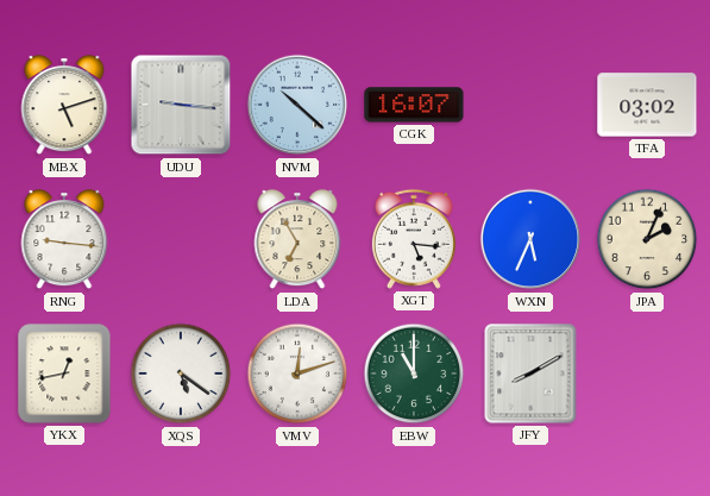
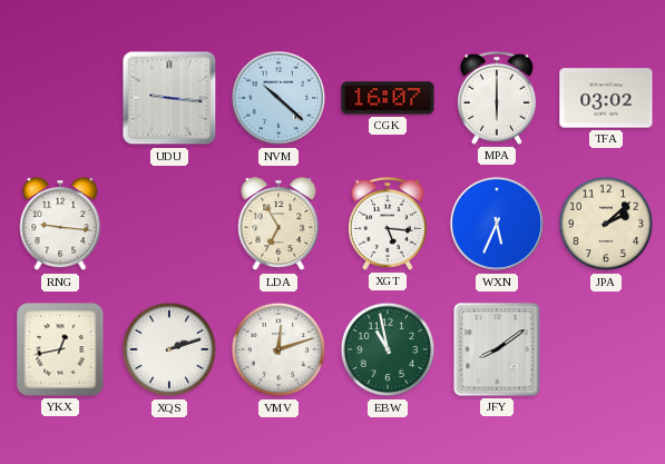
MBX: 5:12 -> none
MPA: none -> 6:00
JPA: 2:04 -> 2:08
XQS: 5:21 -> 2:12
EBW: 11:00 -> 10:58
JFY: 8:10 -> 8:09
